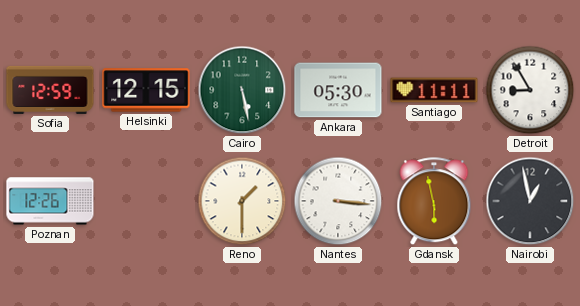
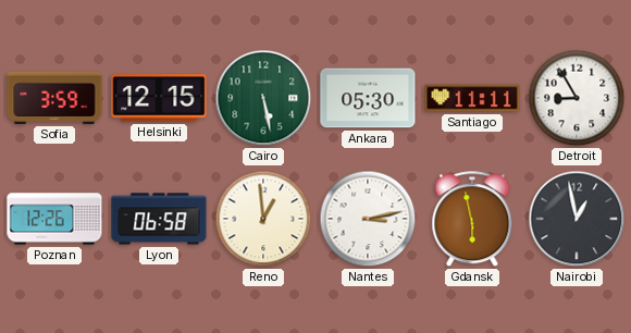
Sofia: 12:59 -> 3:59
Lyon: none -> 06:58
Reno: 1:30 -> 12:59
Nantes: 3:16 -> 3:13
